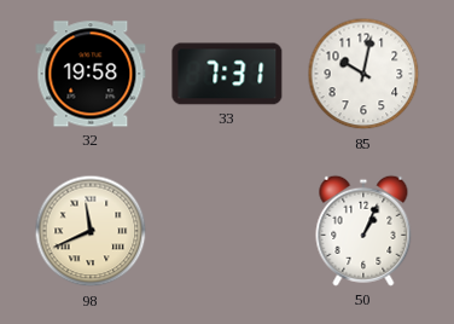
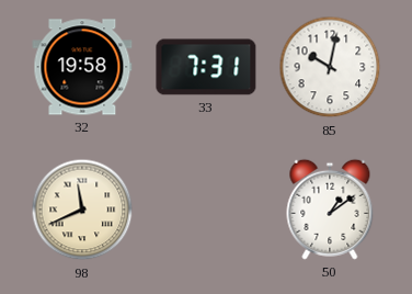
50: 1:04 -> 1:09
